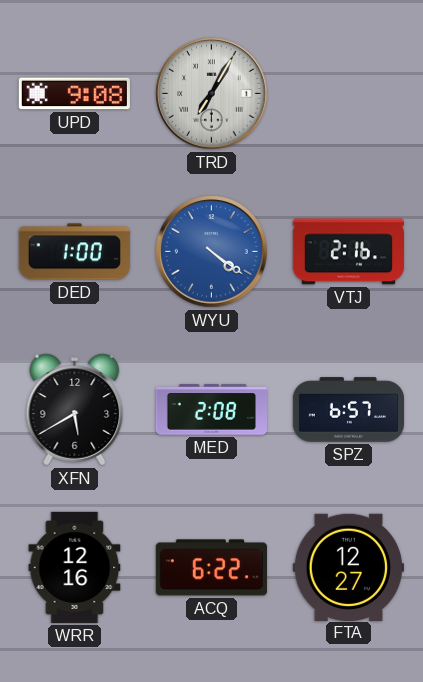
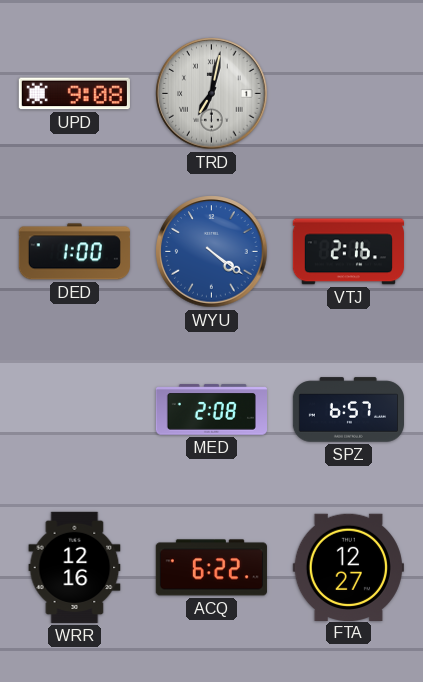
TRD: 7:05 -> 7:02
XFN: 5:40 -> none
